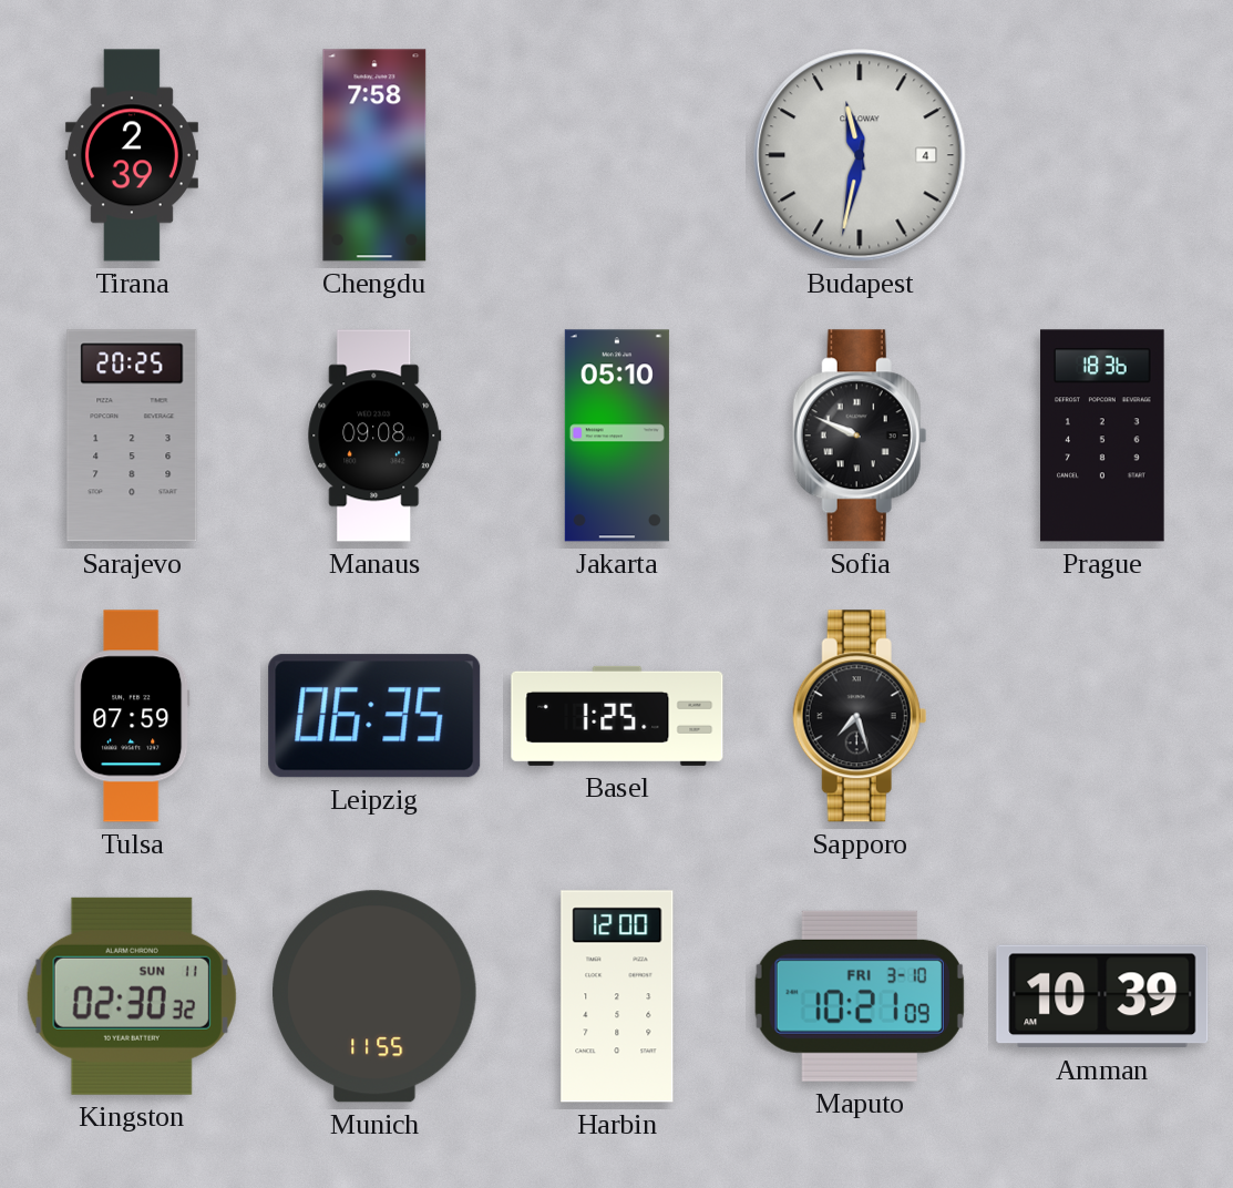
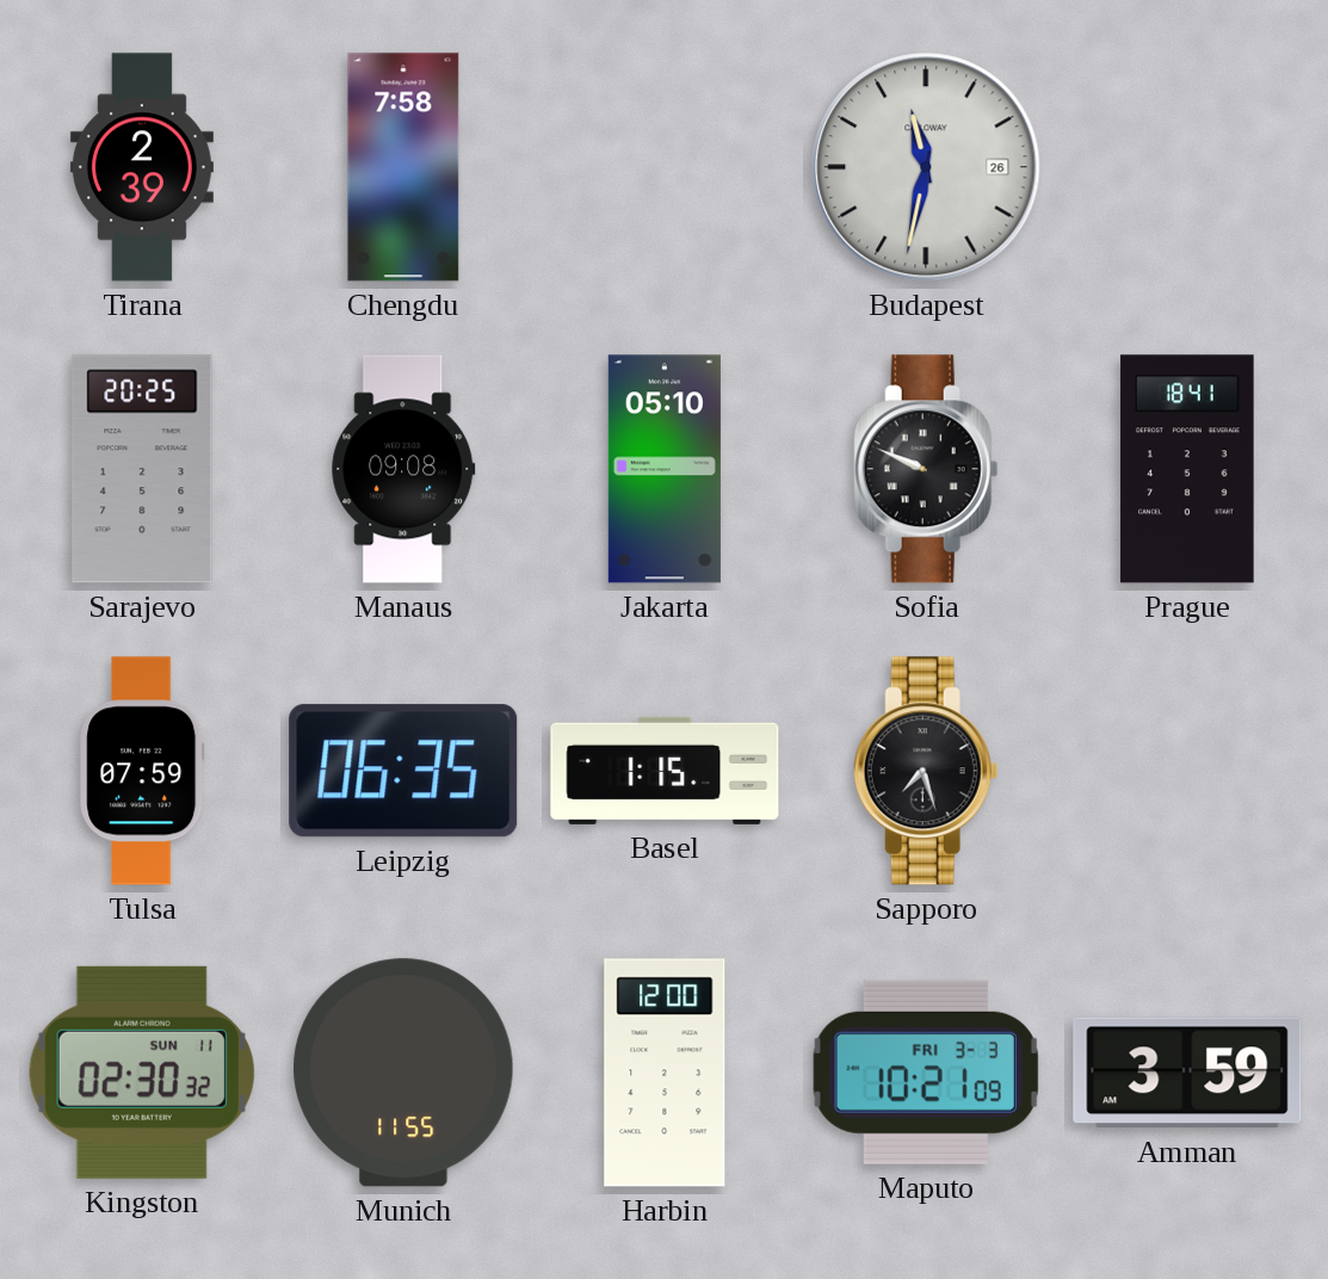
Budapest date: 4 -> 26
Prague: 18:36 -> 18:41
Basel: 1:25 -> 1:15
Maputo date: FRI 3-10 -> FRI 3-3
Amman: 10:39 -> 3:59
